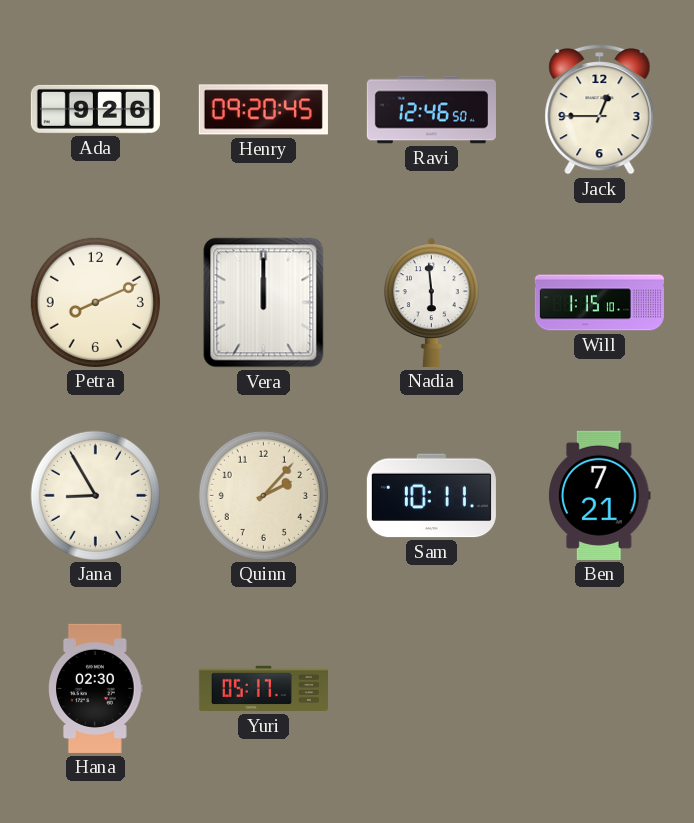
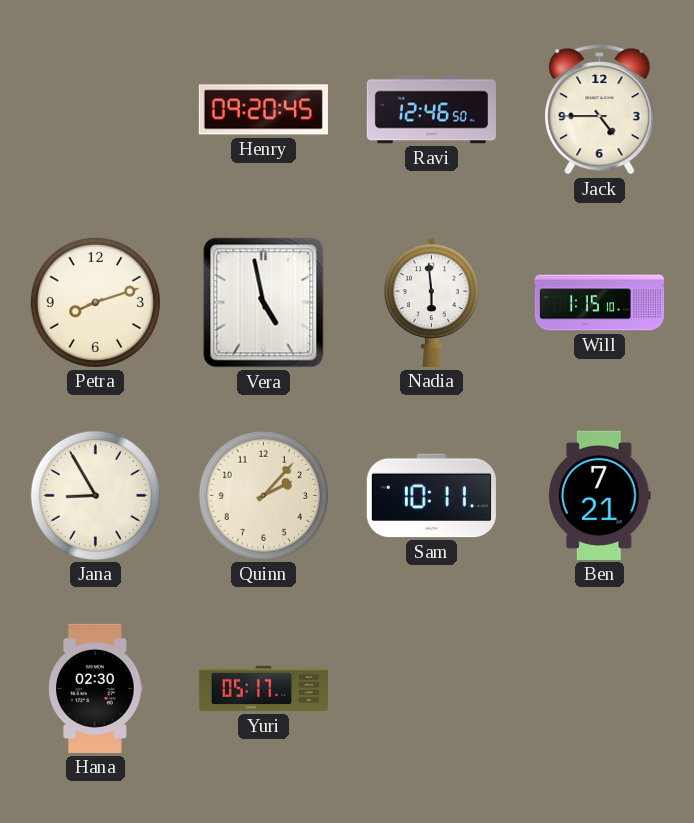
Ada: 9:26 -> none
Jack: 12:45 -> 4:45
Petra: 8:11 -> 8:12
Vera: 12:00 -> 4:58
